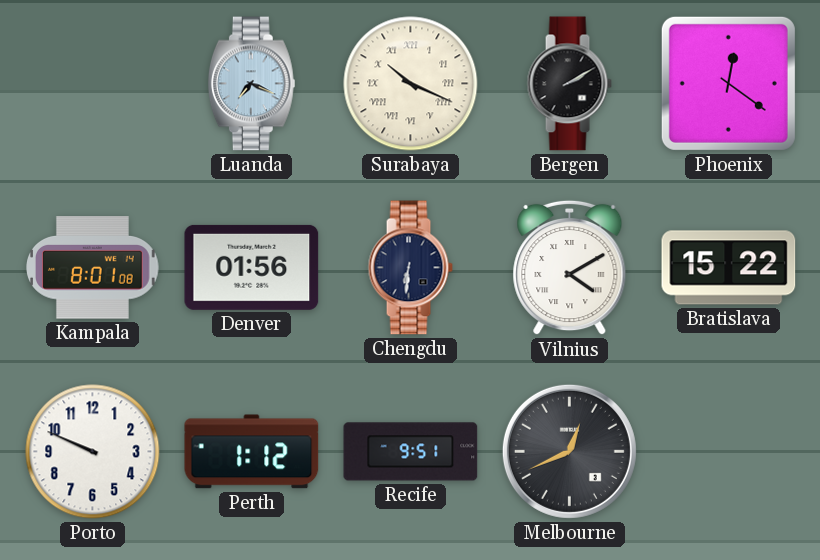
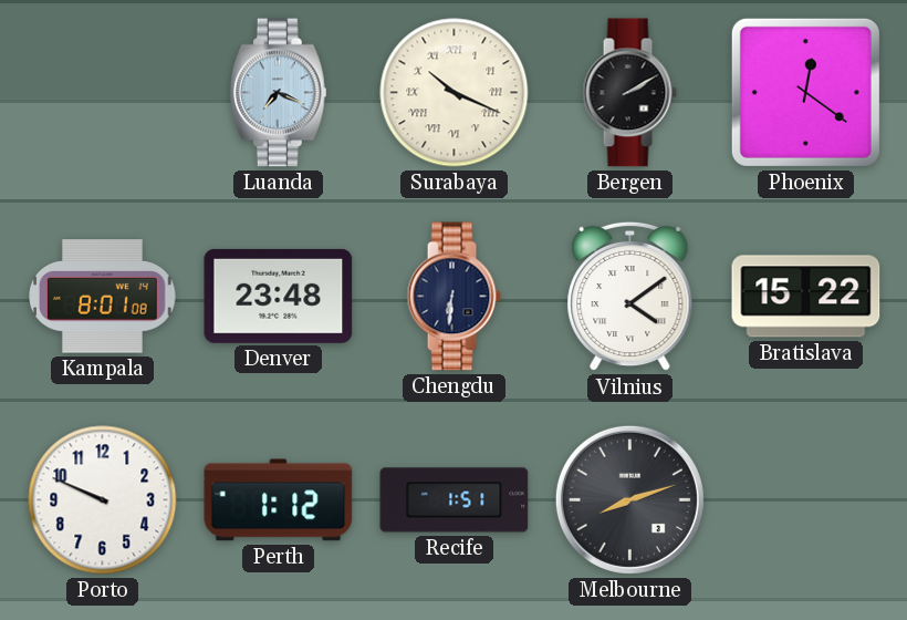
Denver: 01:56 -> 23:48
Vilnius: 4:10 -> 4:09
Recife: 9:51 -> 1:51
Melbourne: 12:41 -> 8:12
